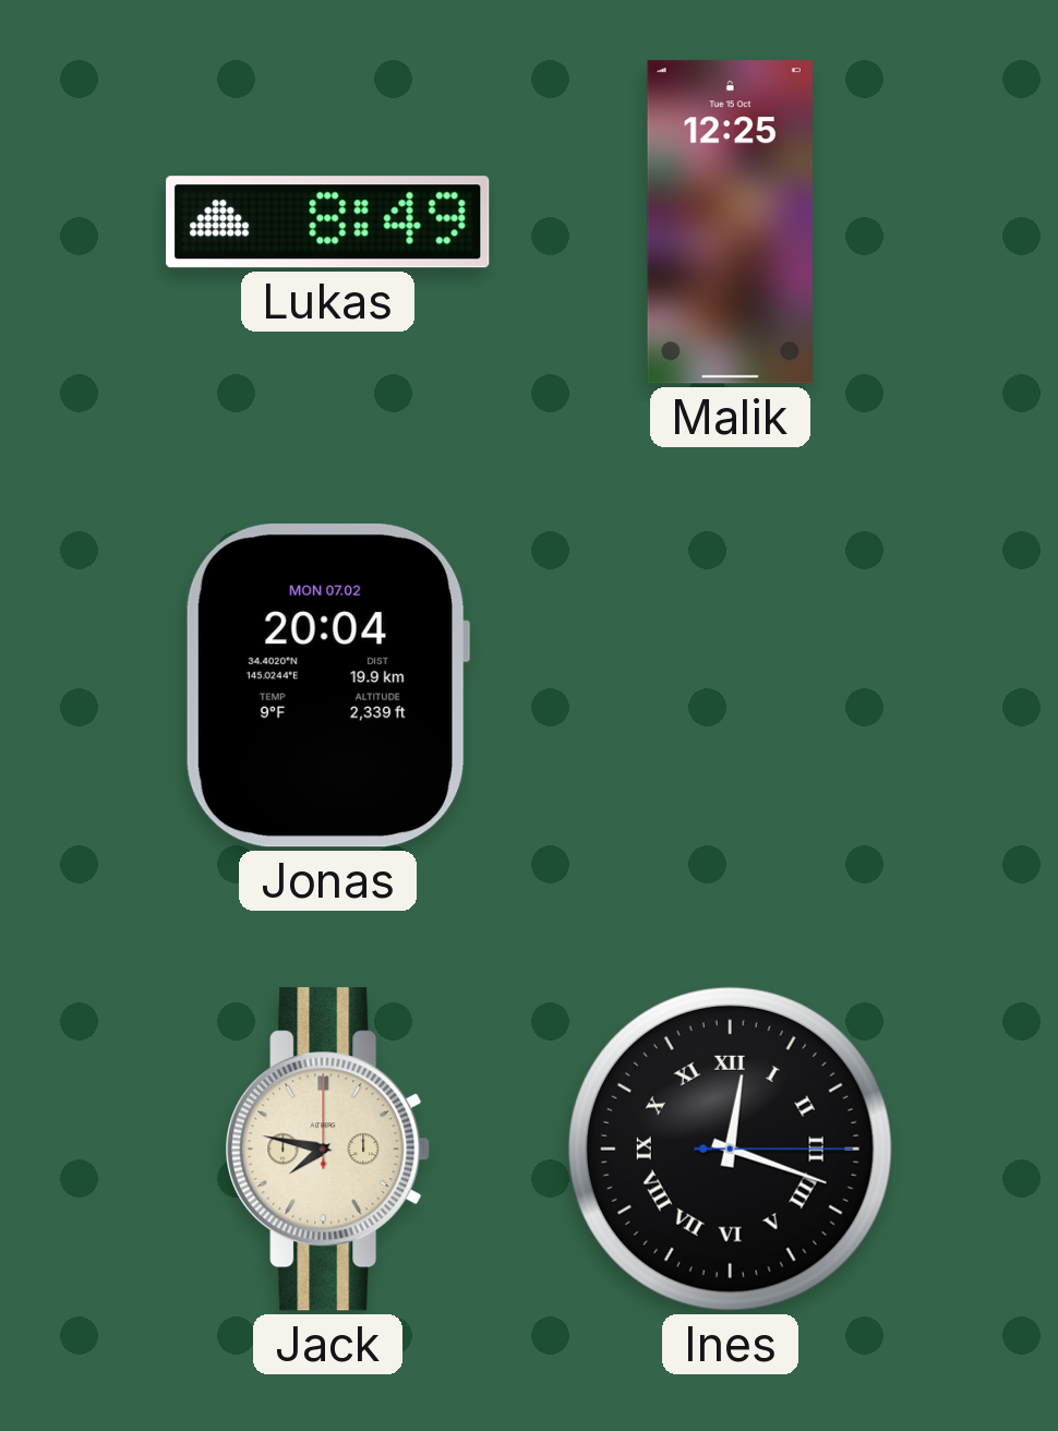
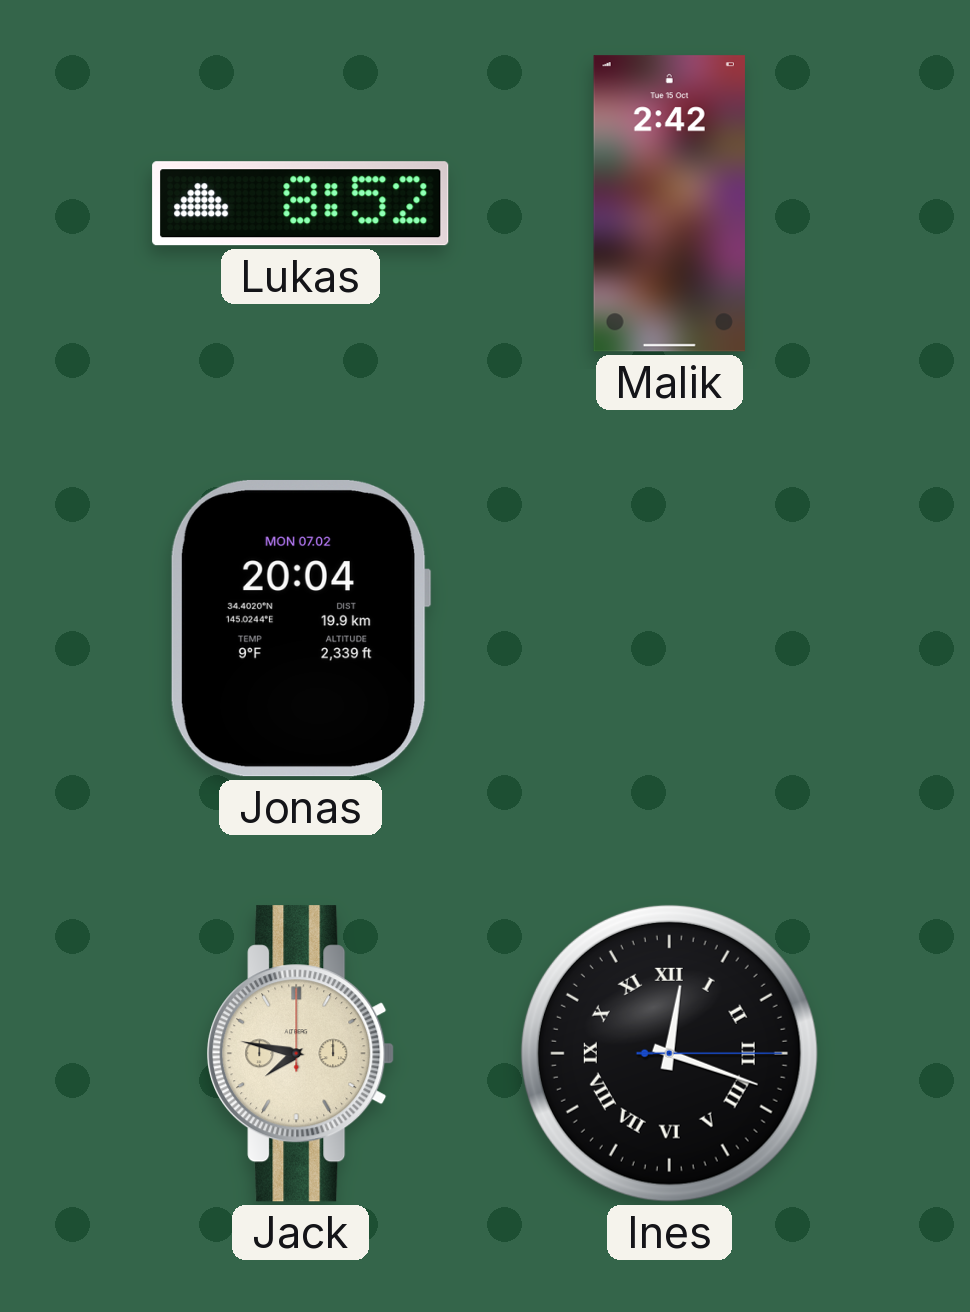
Lukas: 8:49 -> 8:52
Malik: 12:25 -> 2:42
